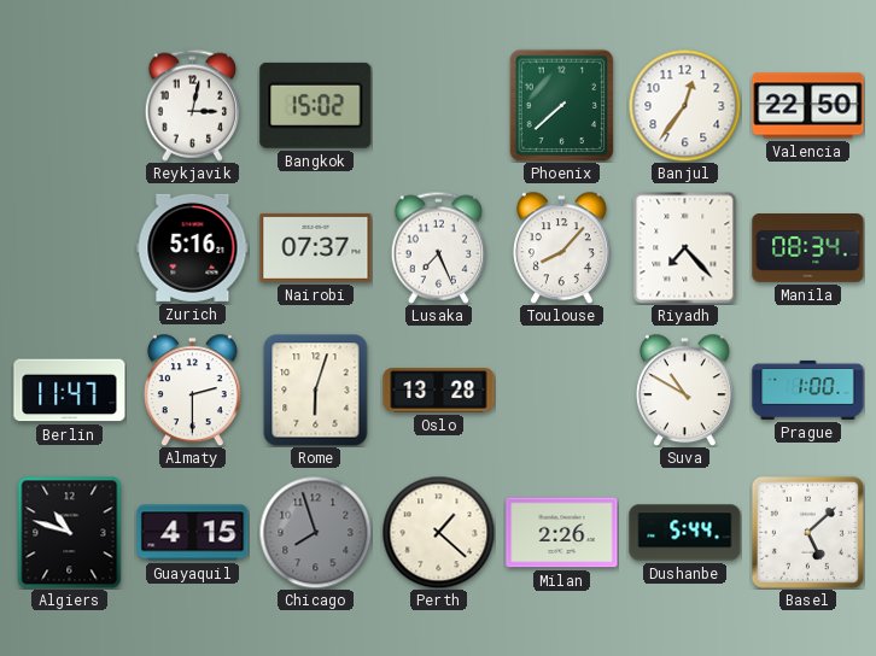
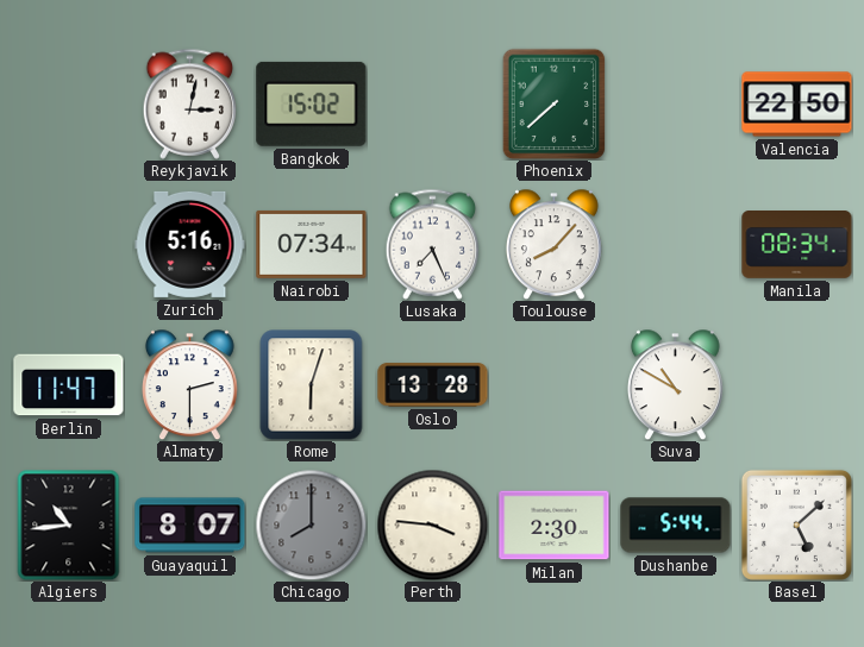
Banjul: 12:36 -> none
Nairobi: 07:37 -> 07:34
Riyadh: 7:23 -> none
Prague: 1:00 -> none
Algiers: 10:48 -> 10:44
Guayaquil: 4:15 -> 8:07
Chicago: 7:57 -> 8:00
Perth: 1:22 -> 3:46
Milan: 2:26 -> 2:30
